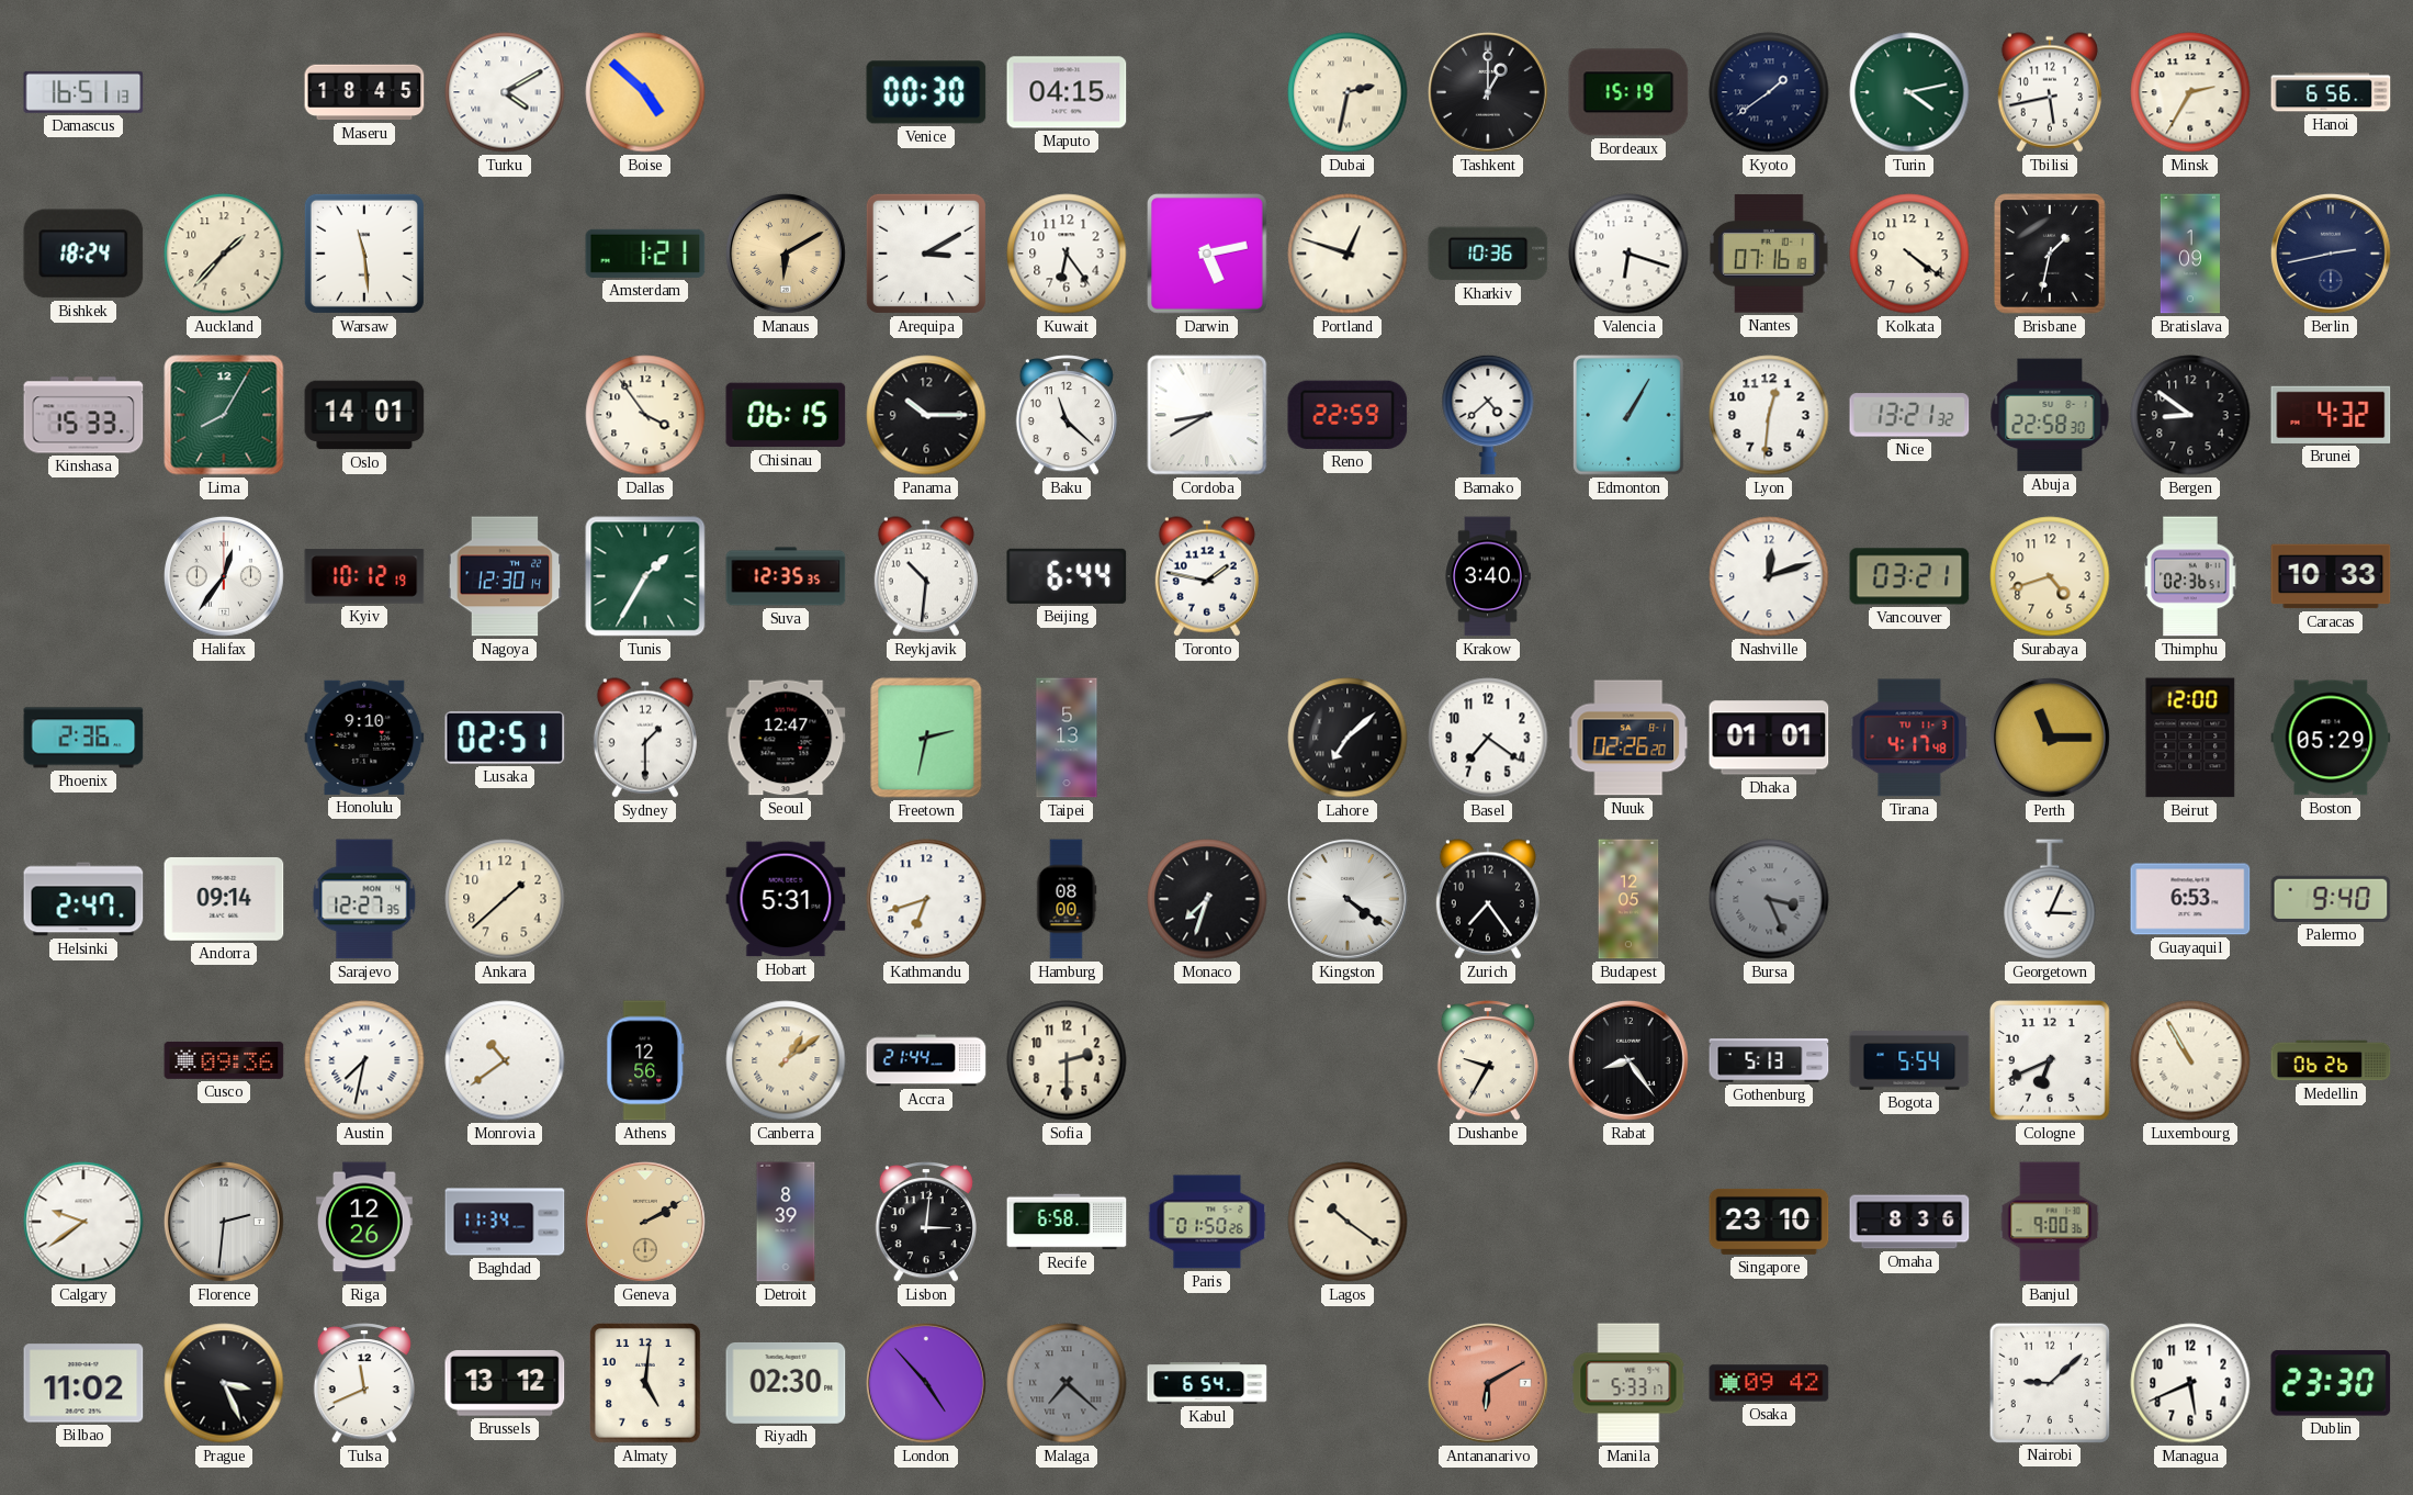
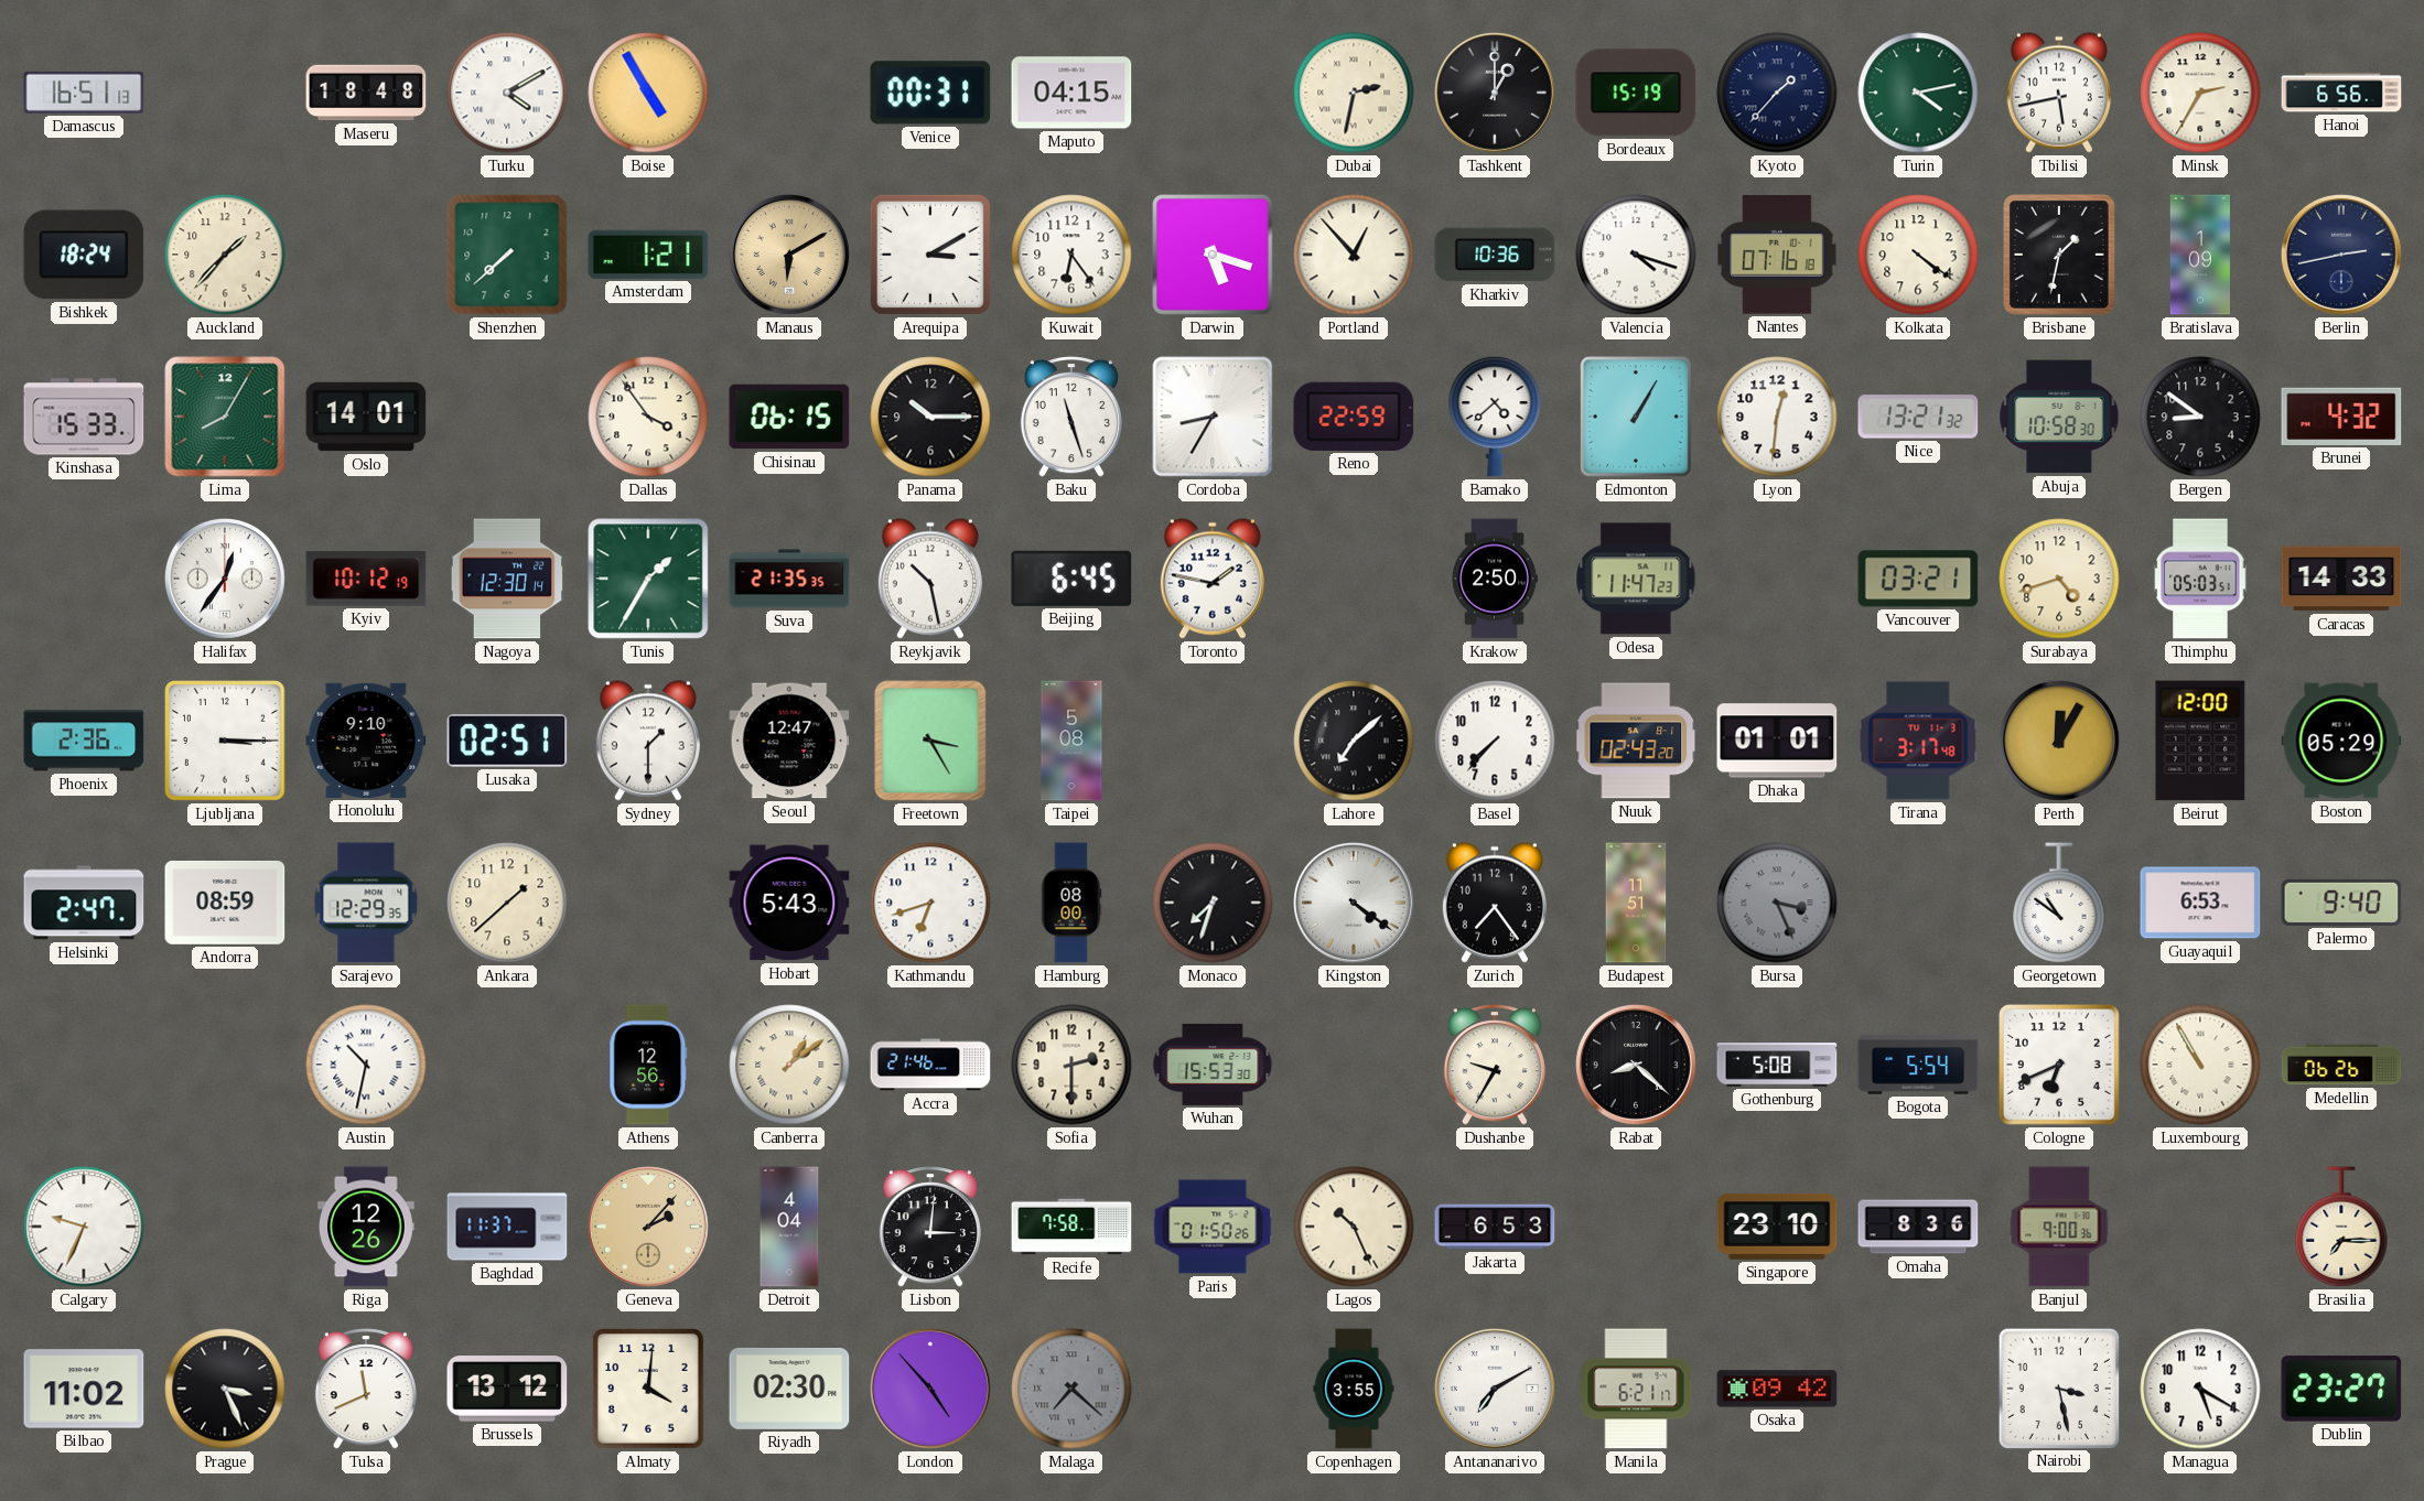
Maseru: 18:45 -> 18:48
Boise: 4:52 -> 4:55
Venice: 00:30 -> 00:31
Kyoto: 1:39 -> 1:37
Warsaw: 11:29 -> none
Shenzhen: none -> 7:38
Darwin: 5:13 -> 5:18
Portland: 12:48 -> 12:53
Valencia: 6:18 -> 4:18
Baku: 11:22 -> 11:27
Cordoba: 8:40 -> 8:35
Abuja: 22:58 -> 10:58
Suva: 12:35 -> 21:35
Reykjavik: 10:31 -> 10:28
Beijing: 6:44 -> 6:45
Krakow: 3:40 -> 2:50
Odesa: none -> 11:47
Nashville: 12:12 -> none
Thimphu: 02:36 -> 05:03
Caracas: 10:33 -> 14:33
Ljubljana: none -> 3:15
Freetown: 2:32 -> 3:25
Taipei: 5:13 -> 5:08
Basel: 7:21 -> 7:37
Nuuk: 02:26 -> 02:43
Tirana: 4:17 -> 3:17
Perth: 11:15 -> 12:05
Andorra: 09:14 -> 08:59
Sarajevo: 12:27 -> 12:29
Hobart: 5:31 -> 5:43
Budapest: 12:05 -> 11:51
Georgetown: 3:04 -> 10:51
Cusco: 09:36 -> none
Austin: 7:32 -> 10:32
Monrovia: 10:39 -> none
Accra: 21:44 -> 21:46
Wuhan: none -> 15:53
Rabat: 8:24 -> 8:22
Gothenburg: 5:13 -> 5:08
Calgary: 9:39 -> 9:34
Florence: 2:31 -> none
Baghdad: 11:34 -> 11:37
Geneva: 2:10 -> 2:07
Detroit: 8:39 -> 4:04
Recife: 6:58 -> 7:58
Lagos: 10:21 -> 10:26
Jakarta: none -> 6:53
Brasilia: none -> 7:15
Almaty: 5:01 -> 4:01
Kabul: 6:54 -> none
Copenhagen: none -> 3:55
Antananarivo: 6:10 -> 7:10
Antananarivo dial: salmon -> white
Manila: 5:33 -> 6:21
Nairobi: 9:08 -> 3:28
Managua: 5:41 -> 5:20
Dublin: 23:30 -> 23:27
